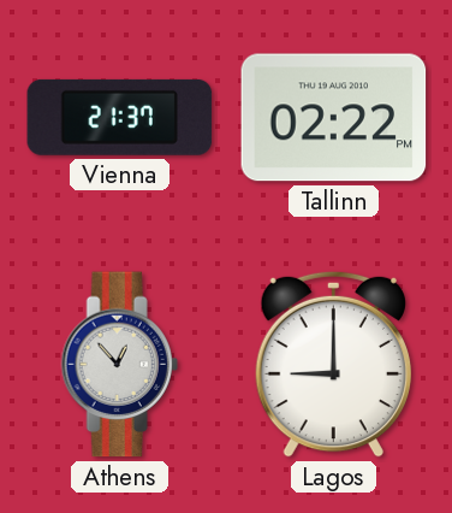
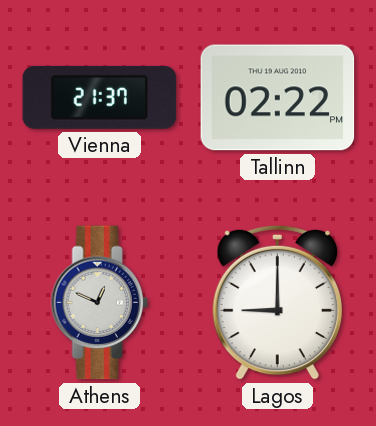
Athens: 12:53 -> 12:49
